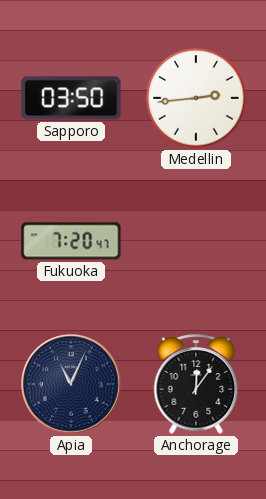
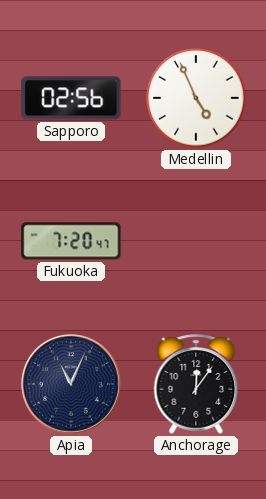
Sapporo: 03:50 -> 02:56
Medellin: 2:44 -> 4:56
